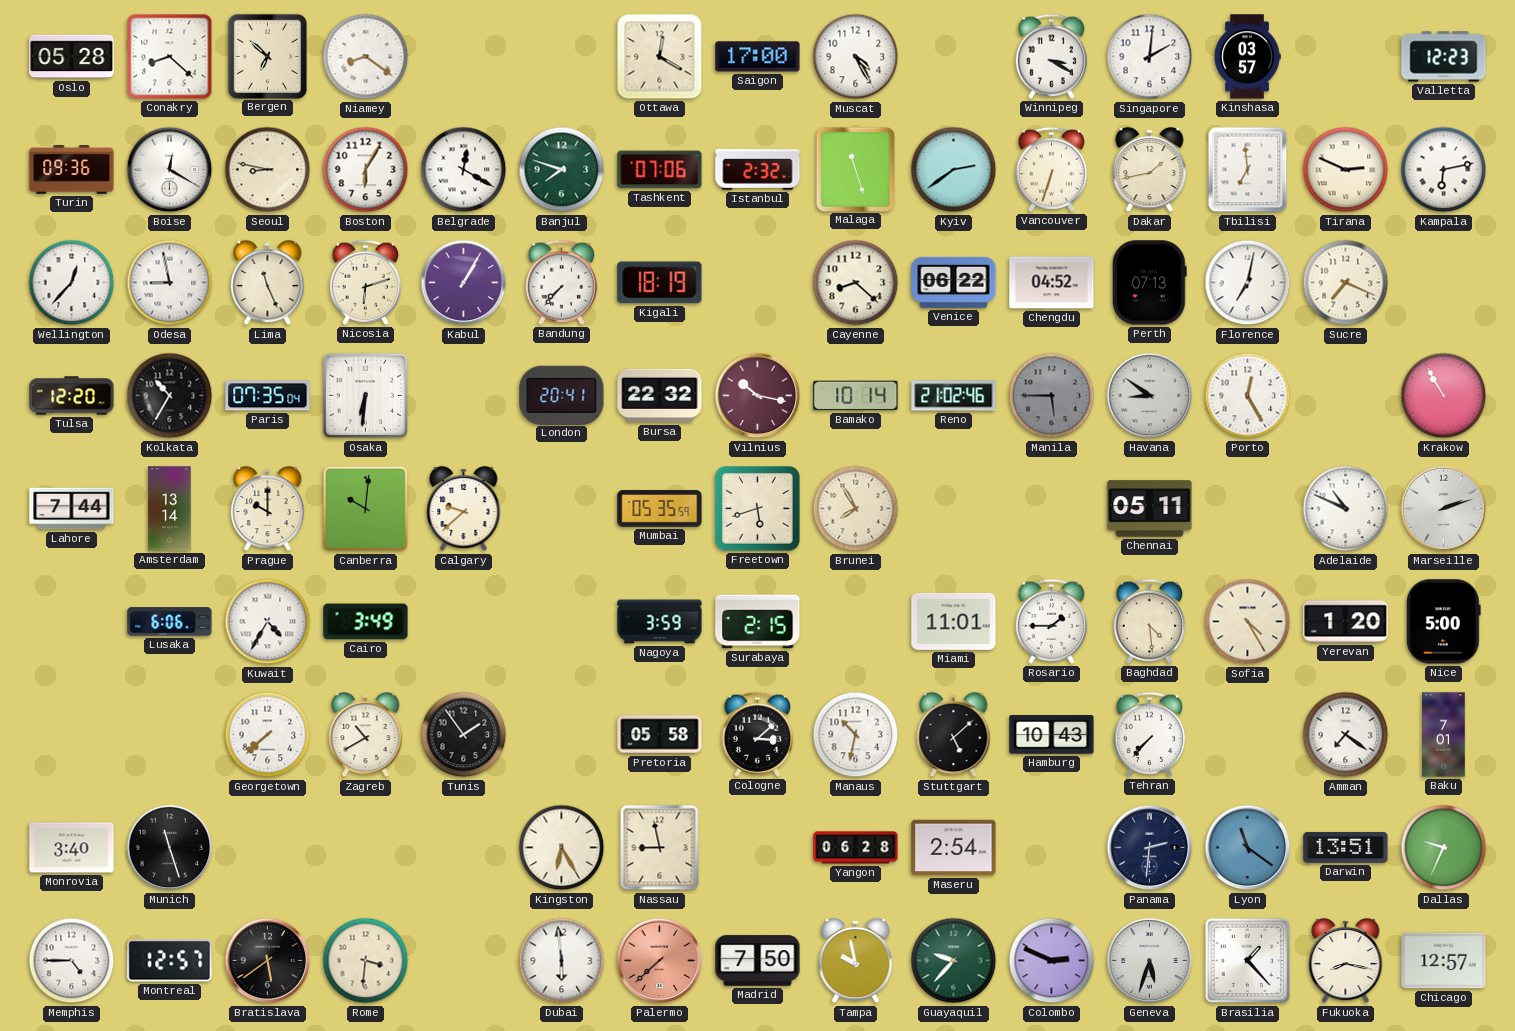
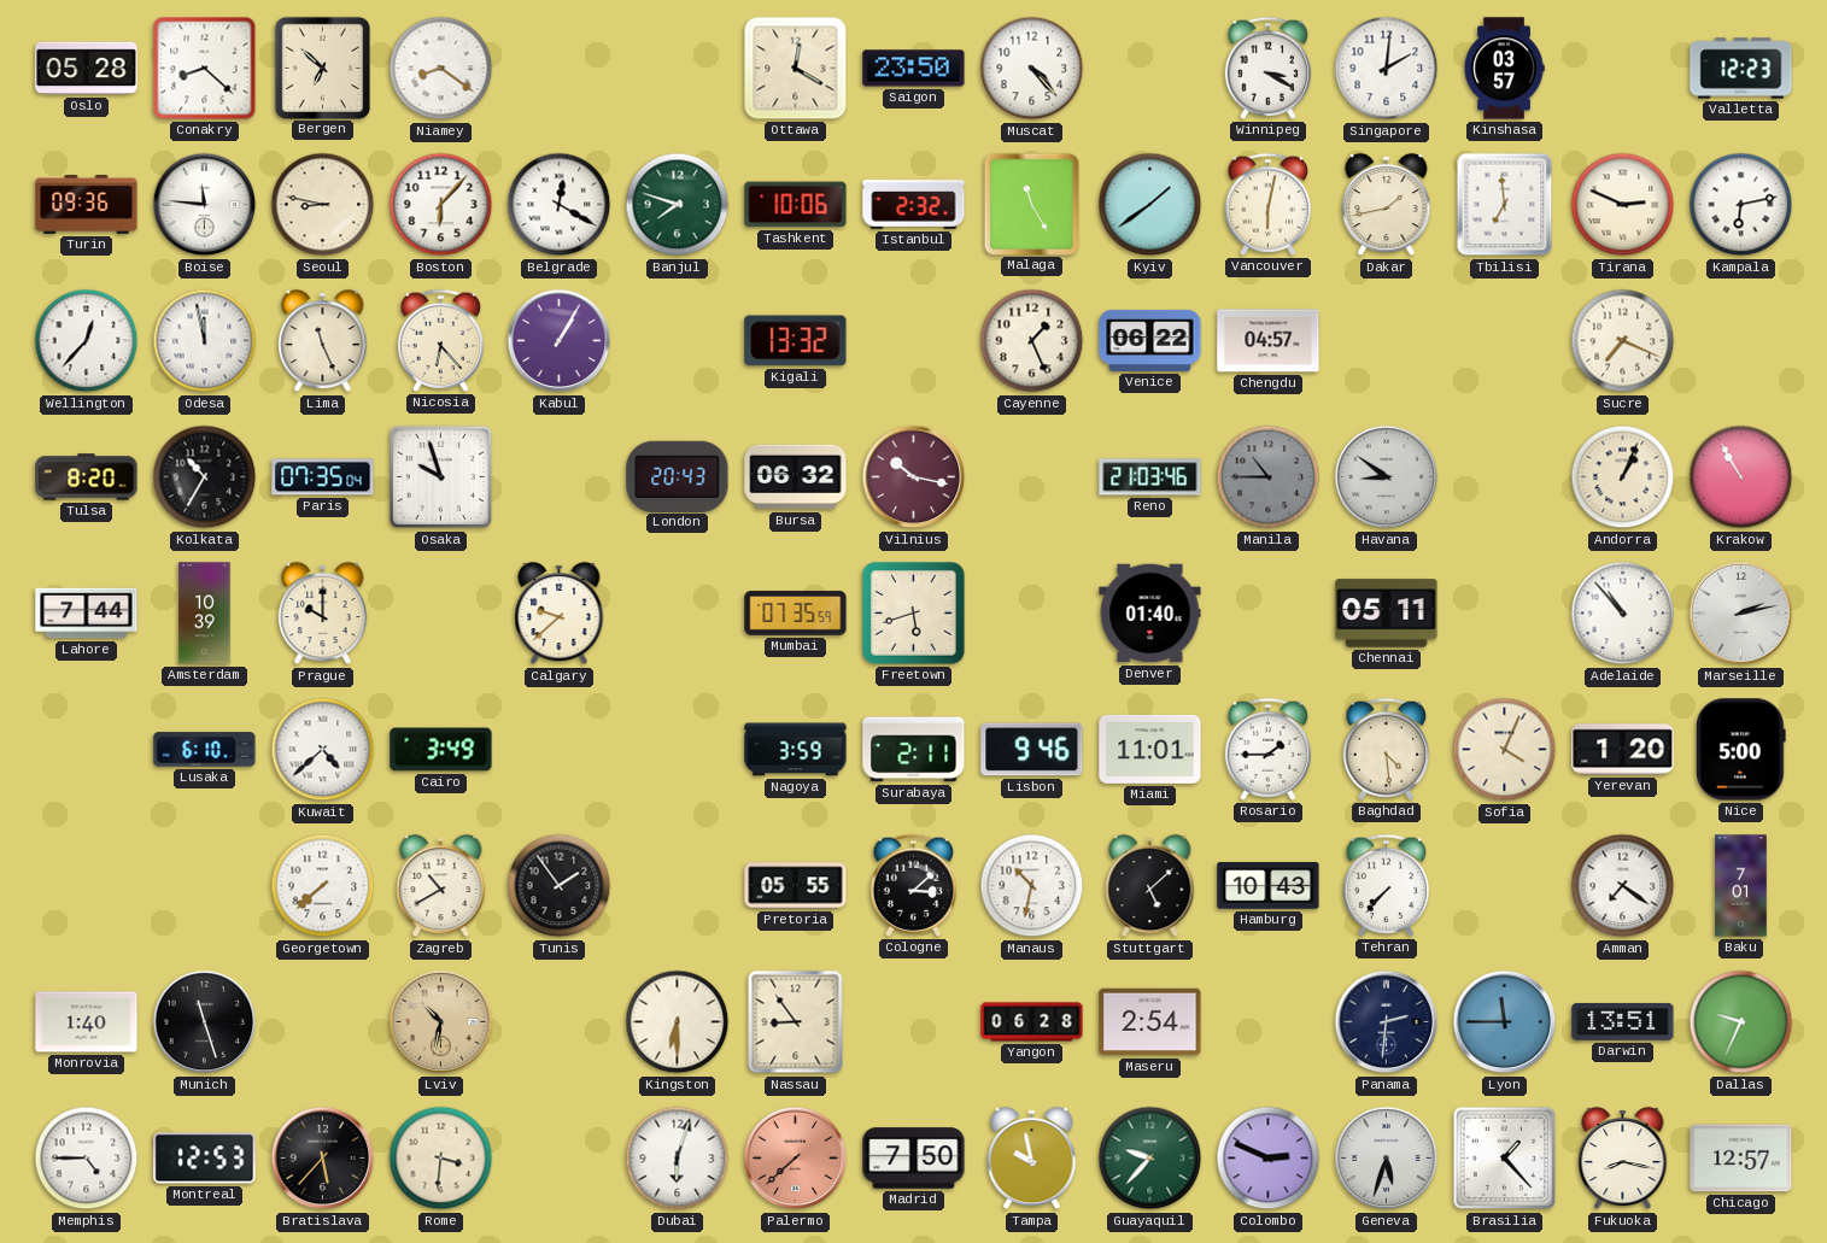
Saigon: 17:00 -> 23:50
Muscat: 4:25 -> 4:23
Boise: 12:20 -> 11:46
Boston: 6:05 -> 6:07
Tashkent: 07:06 -> 10:06
Malaga: 11:27 -> 11:25
Kyiv: 2:39 -> 1:39
Vancouver: 6:33 -> 6:02
Odesa: 8:58 -> 11:58
Nicosia: 6:12 -> 6:23
Bandung: 7:37 -> none
Kigali: 18:19 -> 13:32
Cayenne: 8:22 -> 1:26
Chengdu: 04:52 -> 04:57
Perth: 07:13 -> none
Florence: 7:02 -> none
Tulsa: 12:20 -> 8:20
Osaka: 6:31 -> 9:57
London: 20:41 -> 20:43
Bursa: 22:32 -> 06:32
Bamako: 10:14 -> none
Reno: 21:02 -> 21:03
Manila: 5:45 -> 10:45
Porto: 12:25 -> none
Andorra: none -> 1:04
Amsterdam: 13:14 -> 10:39
Canberra: 10:01 -> none
Mumbai: 05:35 -> 07:35
Brunei: 7:55 -> none
Denver: none -> 01:40
Adelaide: 10:49 -> 10:53
Marseille: 2:12 -> 2:13
Lusaka: 6:06 -> 6:10
Kuwait: 4:35 -> 4:38
Surabaya: 2:15 -> 2:11
Lisbon: none -> 9:46
Sofia: 4:25 -> 4:04
Pretoria: 05:58 -> 05:55
Monrovia: 3:40 -> 1:40
Lviv: none -> 10:32
Kingston: 6:25 -> 6:30
Nassau: 8:58 -> 8:54
Lyon: 11:21 -> 11:45
Montreal: 12:57 -> 12:53
Bratislava: 5:39 -> 5:37
Dubai: 5:59 -> 6:03
